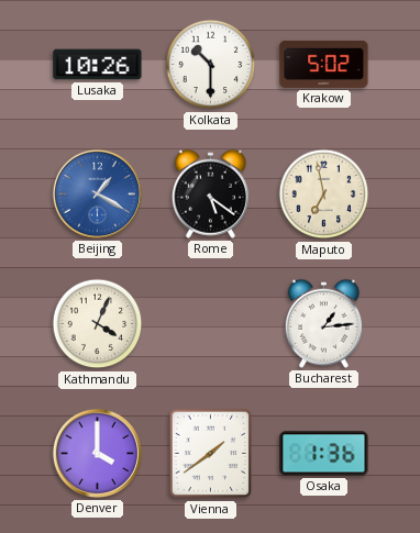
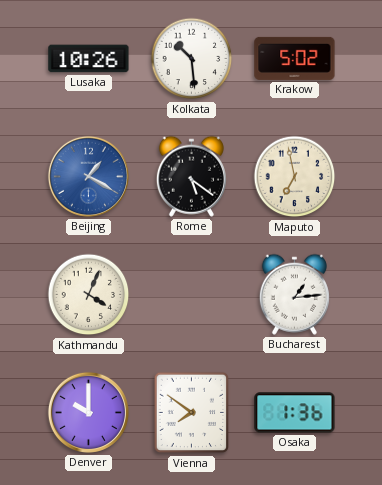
Kolkata: 10:30 -> 10:29
Denver: 4:00 -> 10:00
Vienna: 1:39 -> 7:51
